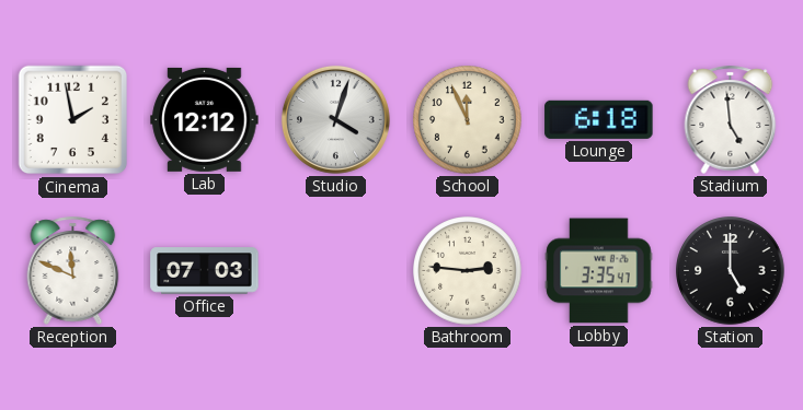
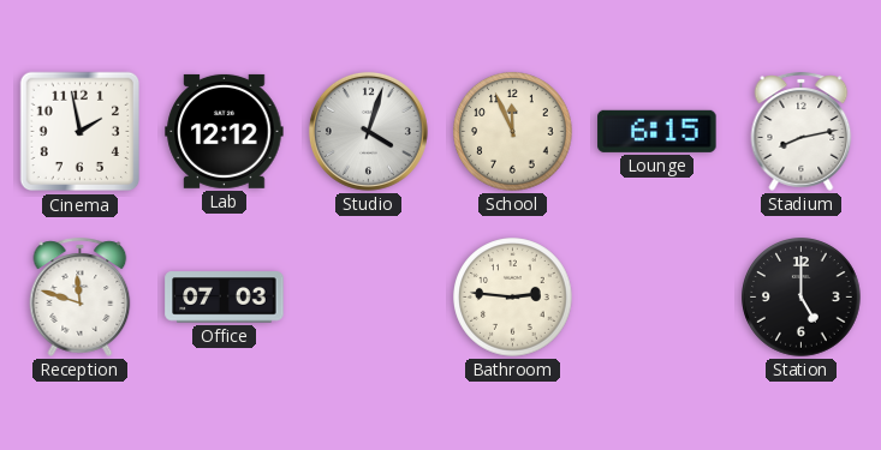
Lounge: 6:18 -> 6:15
Stadium: 4:59 -> 8:13
Reception: 11:49 -> 11:48
Lobby: 3:35 -> none
